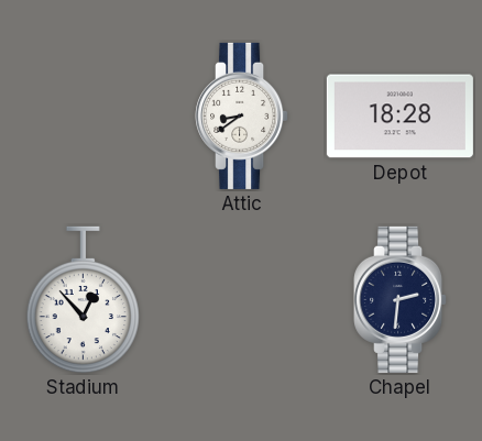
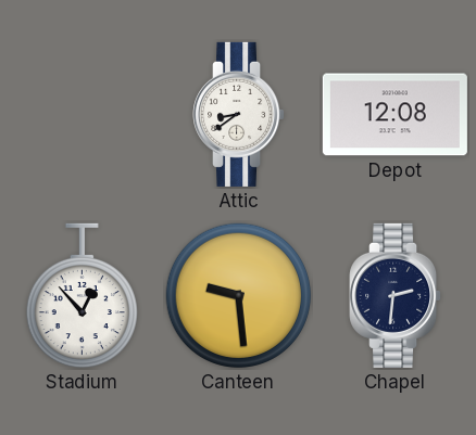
Depot: 18:28 -> 12:08
Canteen: none -> 9:29
